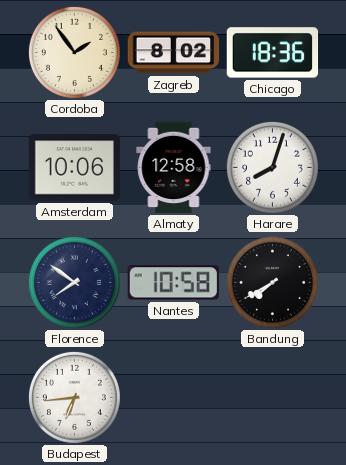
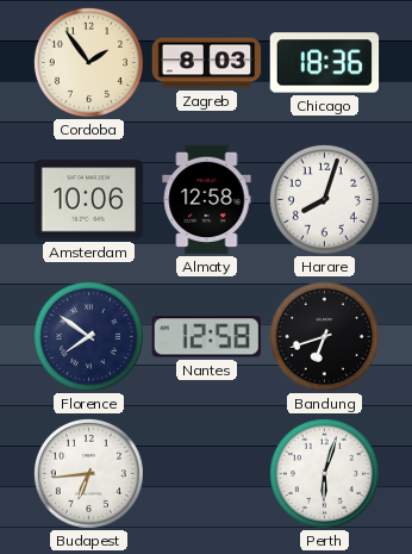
Zagreb: 8:02 -> 8:03
Nantes: 10:58 -> 12:58
Bandung: 7:40 -> 6:42
Perth: none -> 6:03
